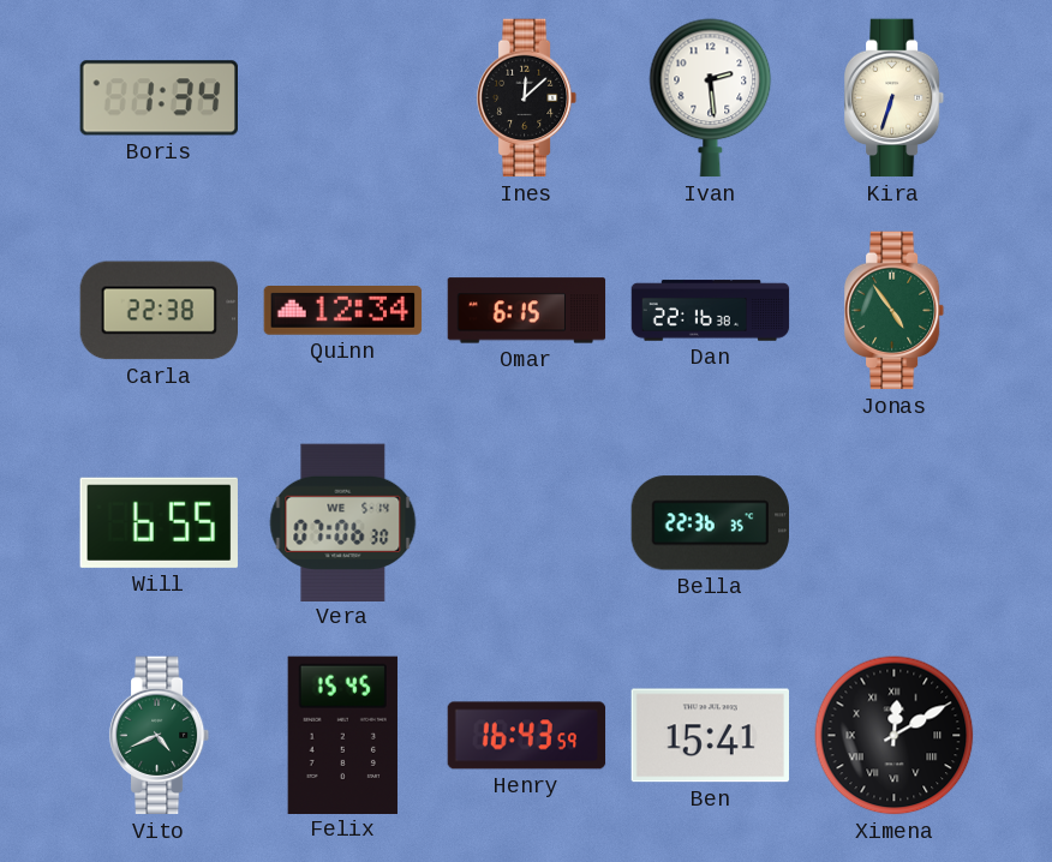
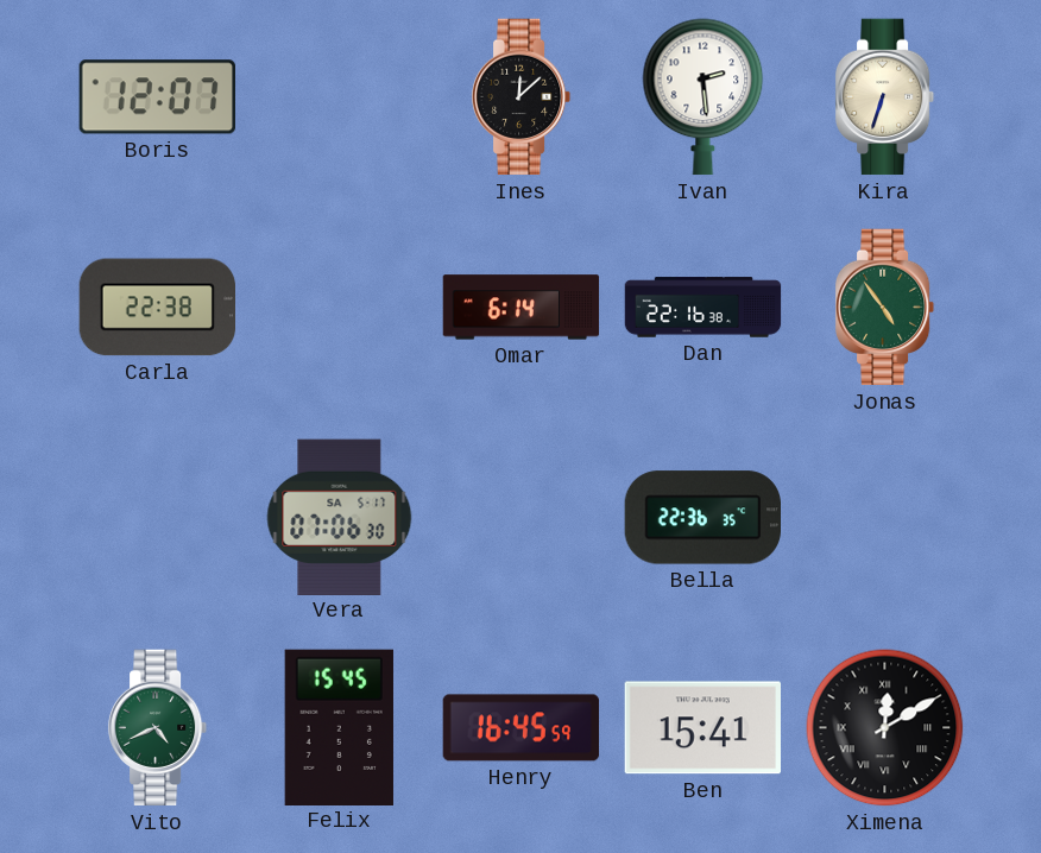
Boris: 1:34 -> 12:07
Quinn: 12:34 -> none
Omar: 6:15 -> 6:14
Will: 6:55 -> none
Vera date: WE 5-14 -> SA 5-17
Henry: 16:43 -> 16:45
